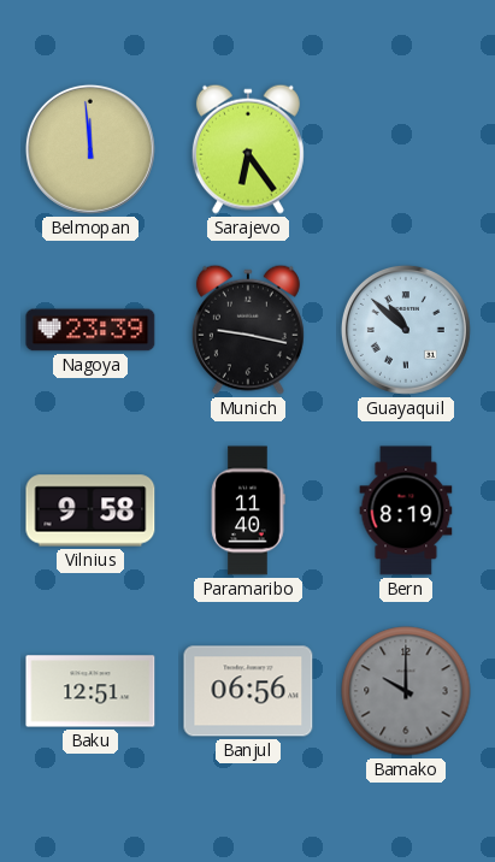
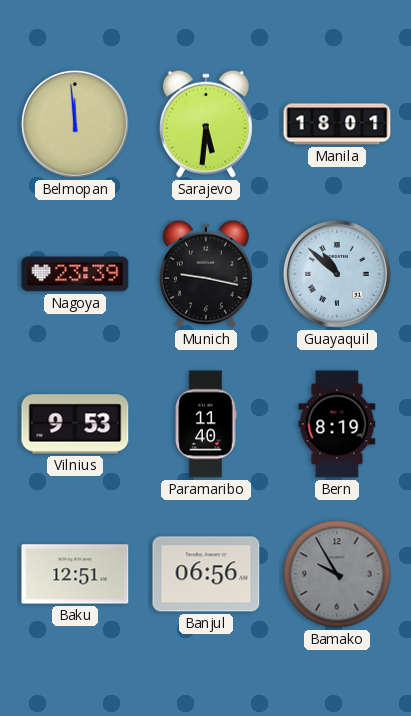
Sarajevo: 6:24 -> 5:31
Manila: none -> 18:01
Vilnius: 9:58 -> 9:53
Bamako: 10:00 -> 9:55
